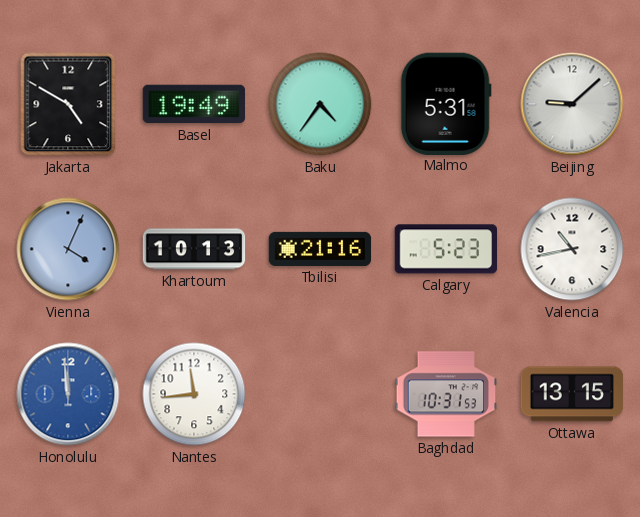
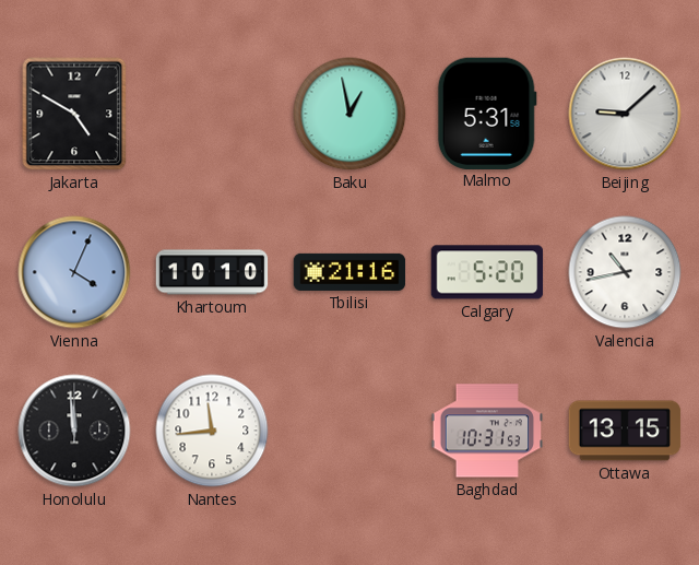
Basel: 19:49 -> none
Baku: 4:36 -> 12:58
Khartoum: 10:13 -> 10:10
Calgary: 5:23 -> 5:20
Honolulu dial: blue -> black
